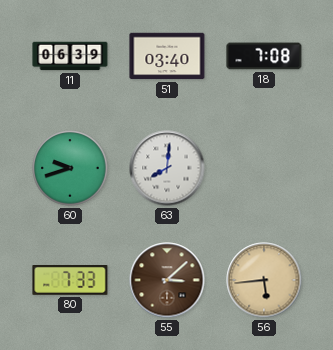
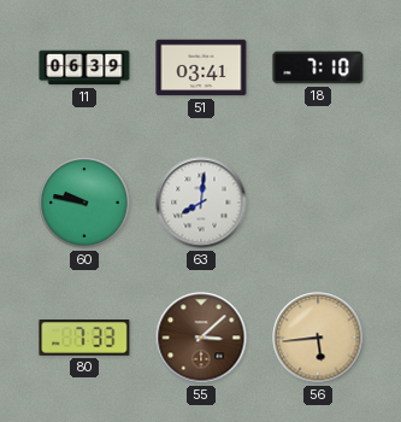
51: 03:40 -> 03:41
18: 7:08 -> 7:10
60: 9:42 -> 9:47
